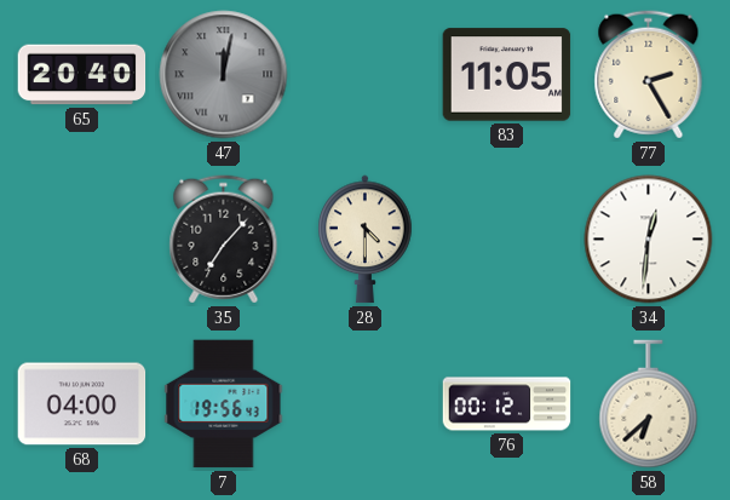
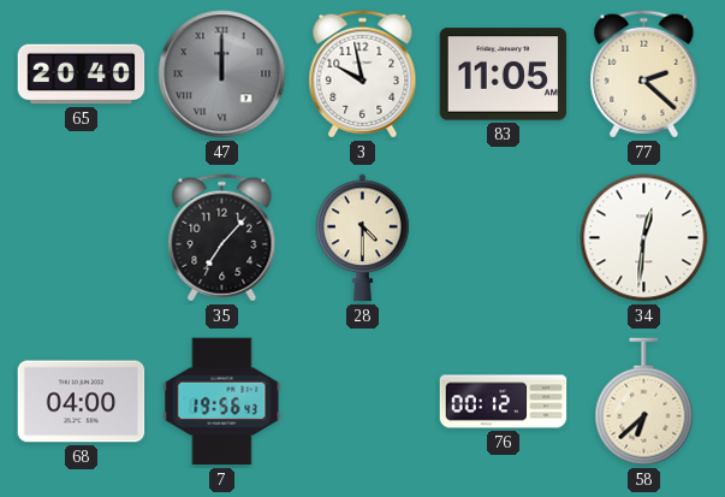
47: 12:02 -> 12:00
3: none -> 9:58
77: 2:25 -> 2:22
